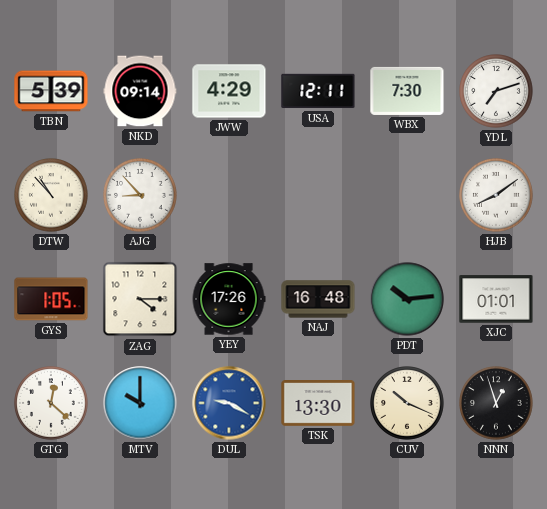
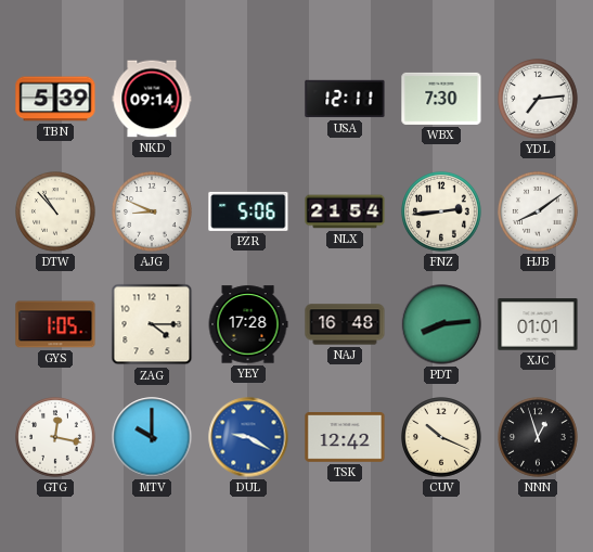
JWW: 4:29 -> none
YDL: 7:12 -> 7:14
AJG: 8:53 -> 8:49
PZR: none -> 5:06
NLX: none -> 21:54
FNZ: none -> 2:44
YEY: 17:26 -> 17:28
PDT: 10:14 -> 8:14
GTG: 12:22 -> 12:17
TSK: 13:30 -> 12:42
